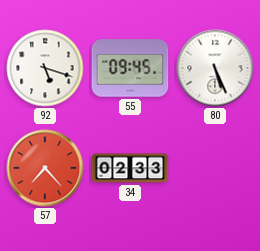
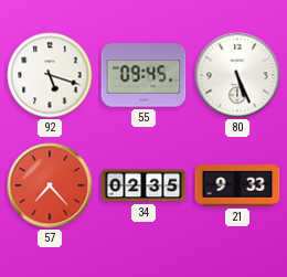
34: 02:33 -> 02:35
21: none -> 9:33
